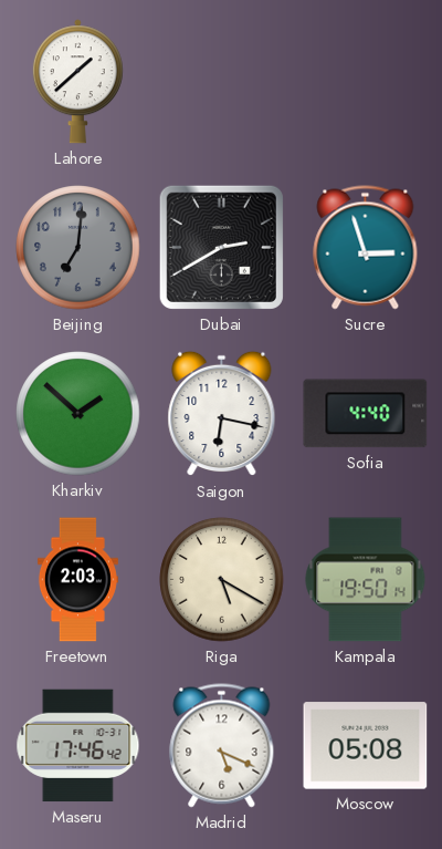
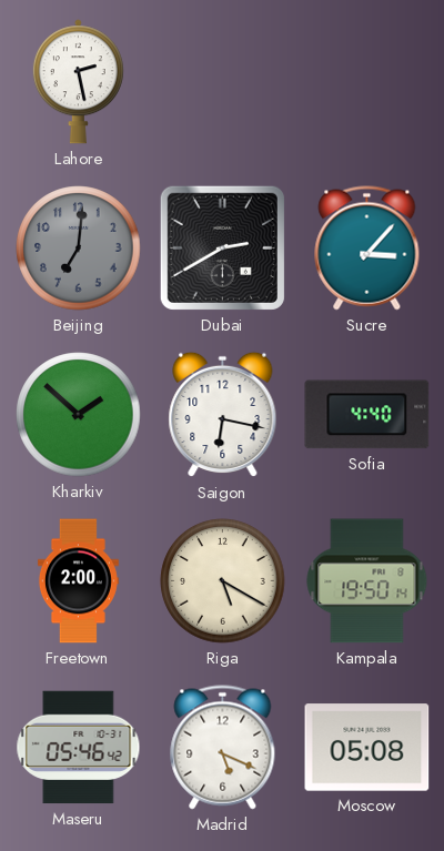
Lahore: 1:38 -> 2:28
Sucre: 2:57 -> 3:07
Freetown: 2:03 -> 2:00
Maseru: 17:46 -> 05:46
